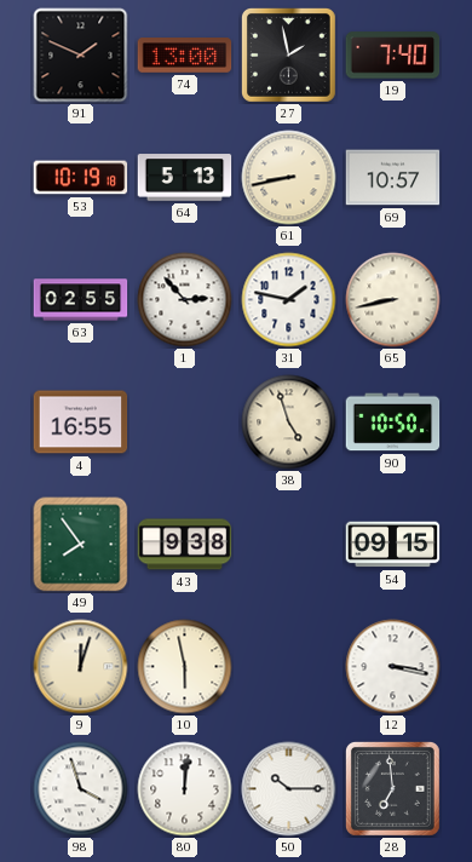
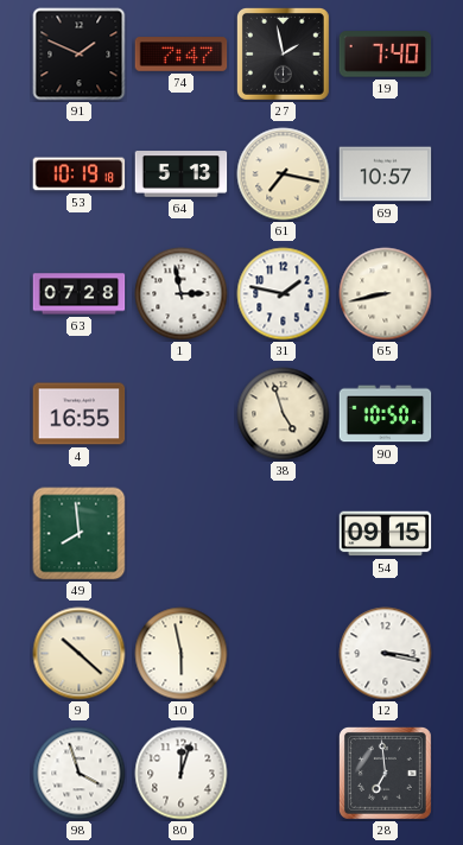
74: 13:00 -> 7:47
61: 8:43 -> 7:17
63: 02:55 -> 07:28
1: 2:53 -> 2:58
49: 7:54 -> 7:59
43: 9:38 -> none
9: 12:03 -> 10:22
80: 12:01 -> 12:03
50: 10:15 -> none
